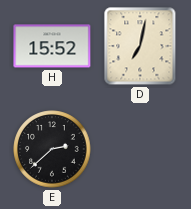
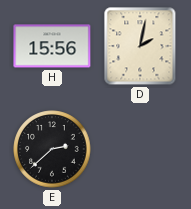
H: 15:52 -> 15:56
D: 7:02 -> 2:02
